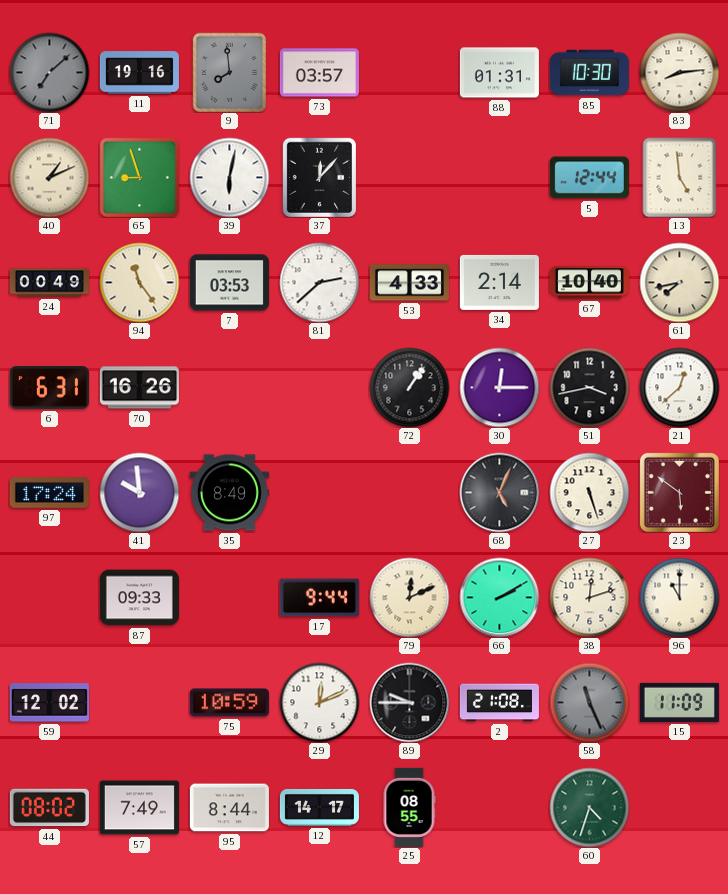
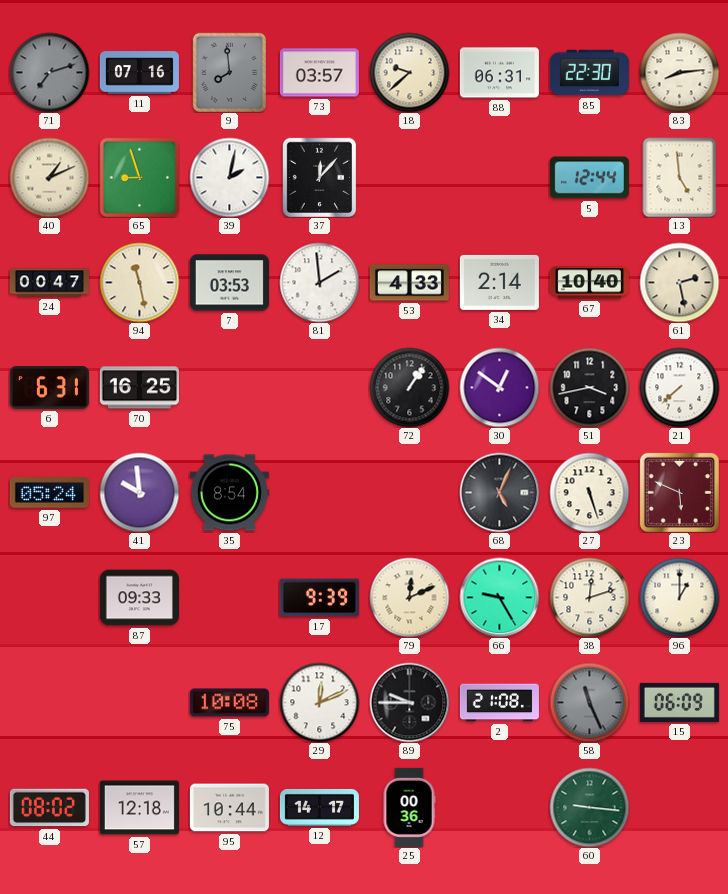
71: 7:08 -> 7:12
11: 19:16 -> 07:16
18: none -> 9:38
88: 01:31 -> 06:31
85: 10:30 -> 22:30
39: 6:02 -> 2:02
24: 00:49 -> 00:47
94: 11:24 -> 11:28
81: 2:38 -> 1:59
61: 7:43 -> 2:28
70: 16:26 -> 16:25
30: 12:15 -> 12:51
21: 12:38 -> 7:38
97: 17:24 -> 05:24
35: 8:49 -> 8:54
23: 5:51 -> 5:49
17: 9:44 -> 9:39
66: 2:10 -> 9:25
96: 11:00 -> 1:00
59: 12:02 -> none
75: 10:59 -> 10:08
15: 11:09 -> 06:09
57: 7:49 -> 12:18
95: 8:44 -> 10:44
25: 08:55 -> 00:36
60: 4:33 -> 9:16
